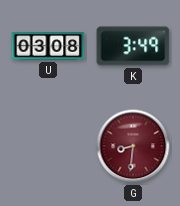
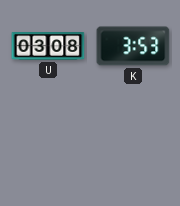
K: 3:49 -> 3:53
G: 8:31 -> none
